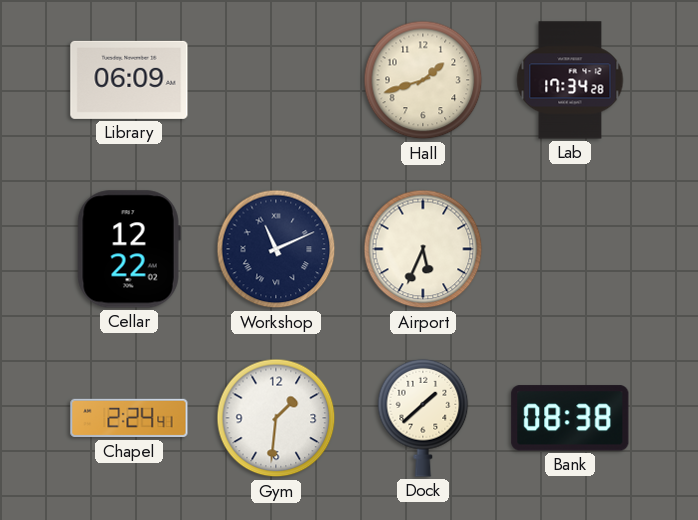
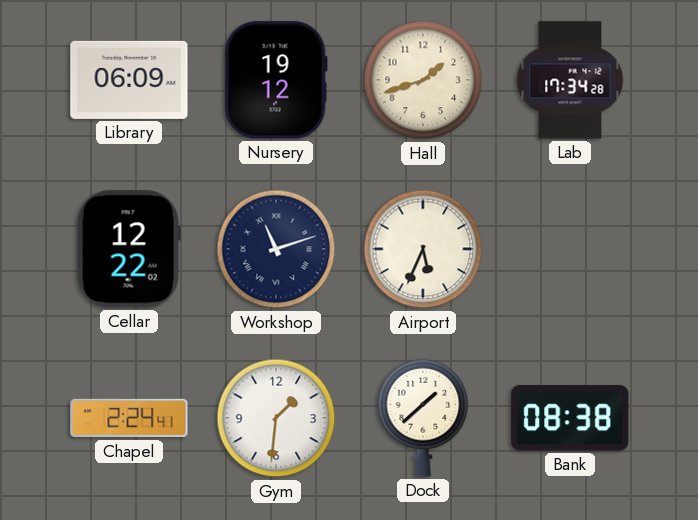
Nursery: none -> 19:12
Workshop: 11:11 -> 11:12
